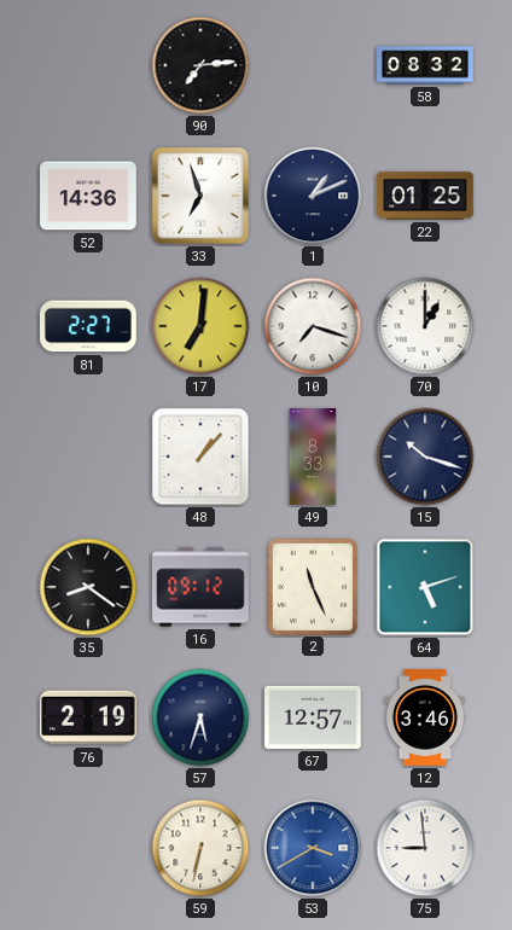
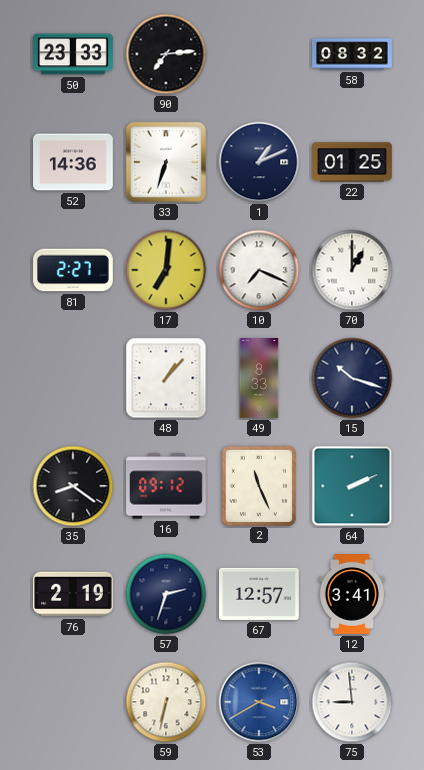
50: none -> 23:33
33: 6:57 -> 6:33
10: 7:18 -> 7:19
64: 5:12 -> 2:11
57: 5:33 -> 2:33
12: 3:46 -> 3:41
